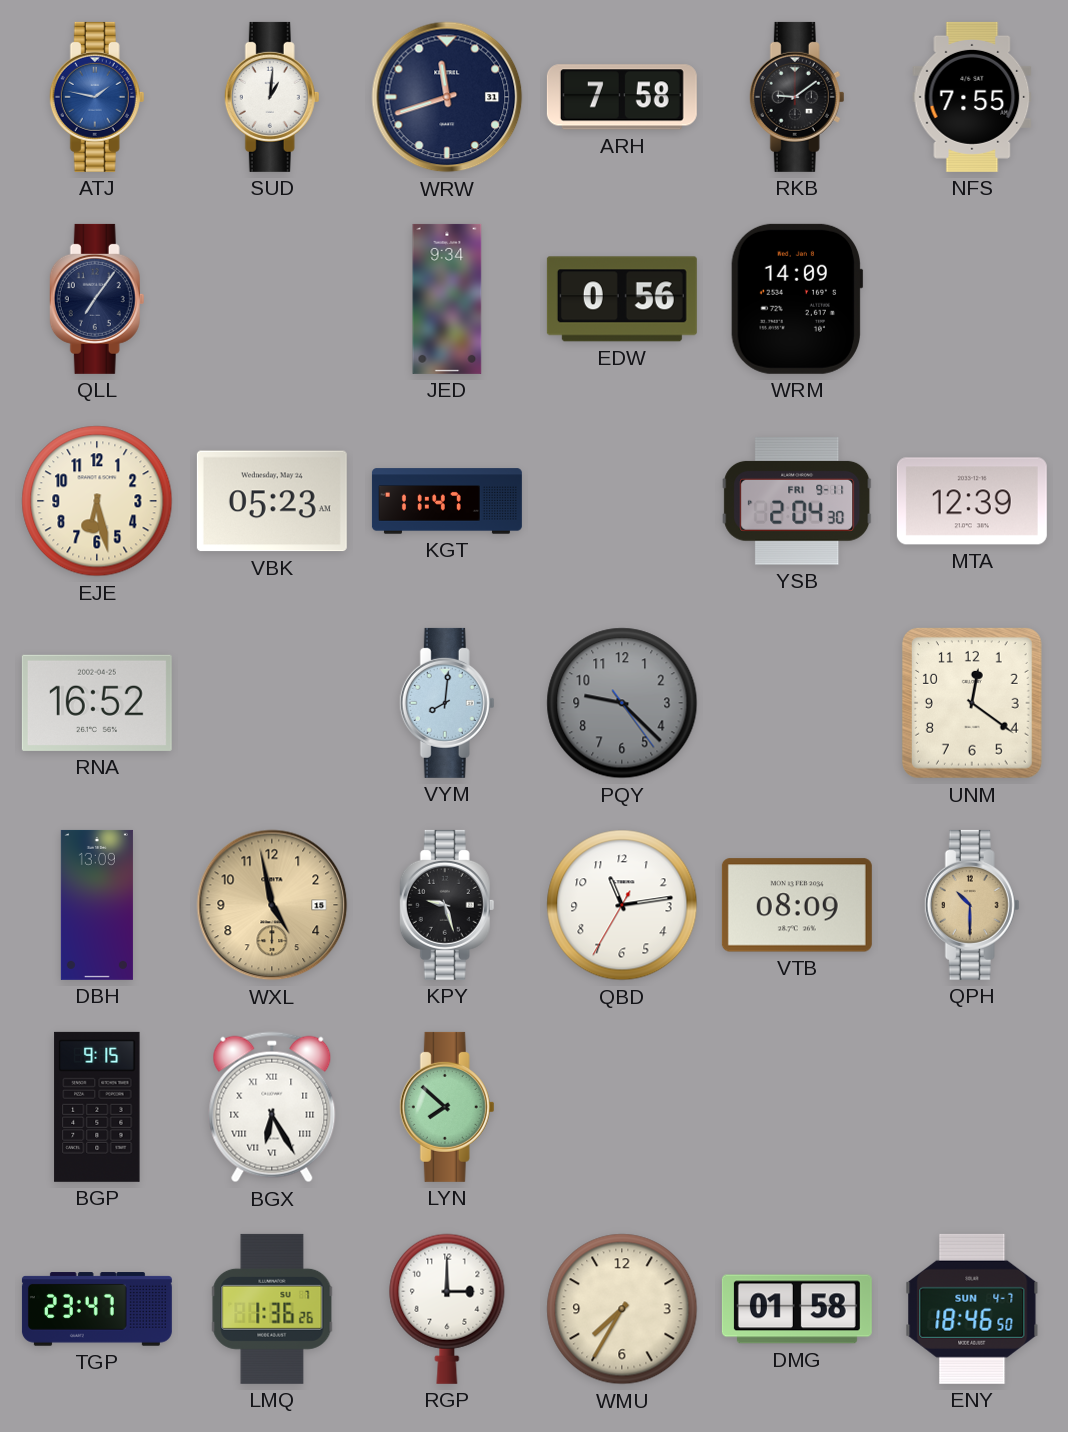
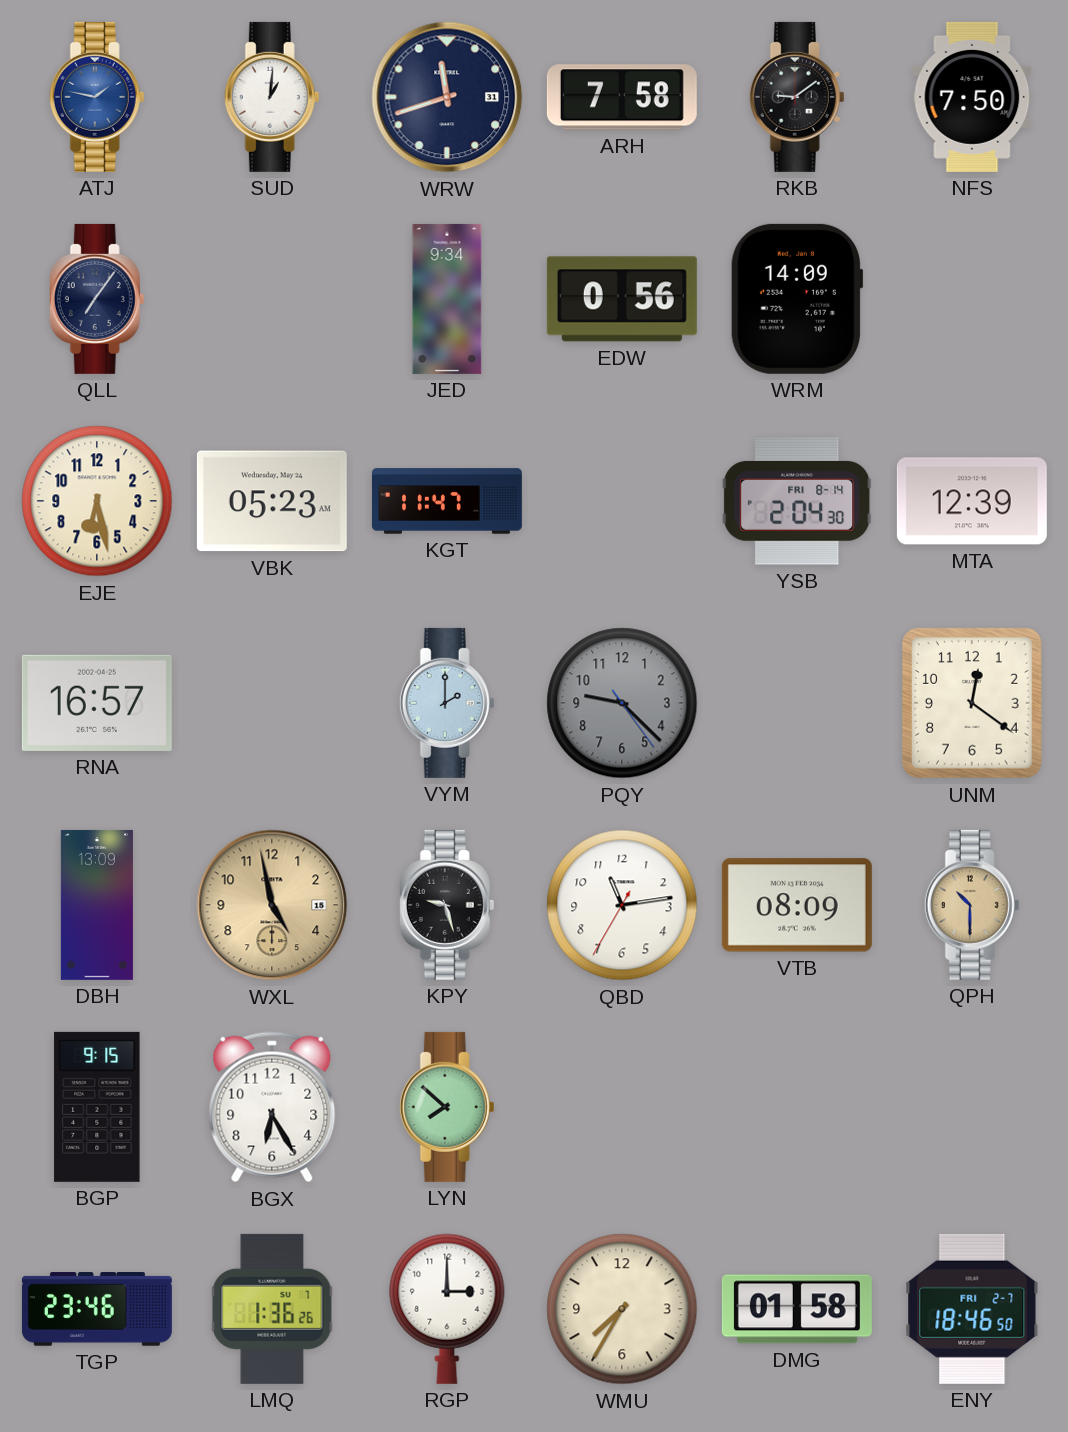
NFS: 7:55 -> 7:50
YSB date: FRI 9-11 -> FRI 8-14
RNA: 16:52 -> 16:57
VYM: 8:01 -> 2:00
BGX numerals: Roman -> Arabic
TGP: 23:47 -> 23:46
ENY date: SUN 4-7 -> FRI 2-7
